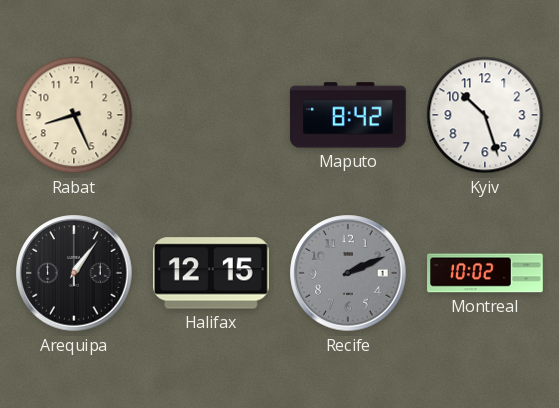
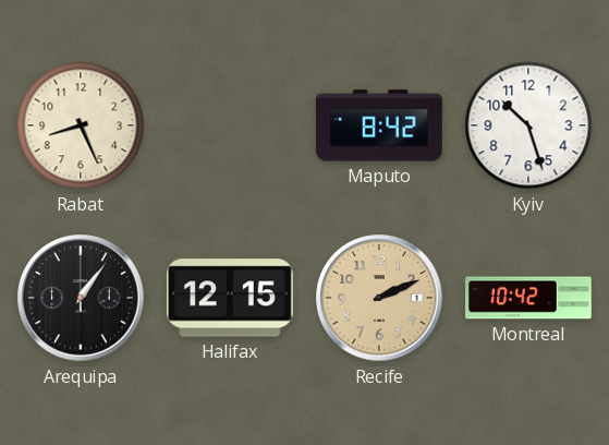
Recife dial: grey -> champagne
Montreal: 10:02 -> 10:42
